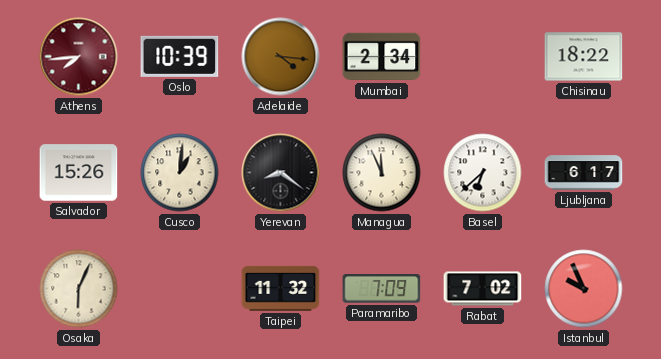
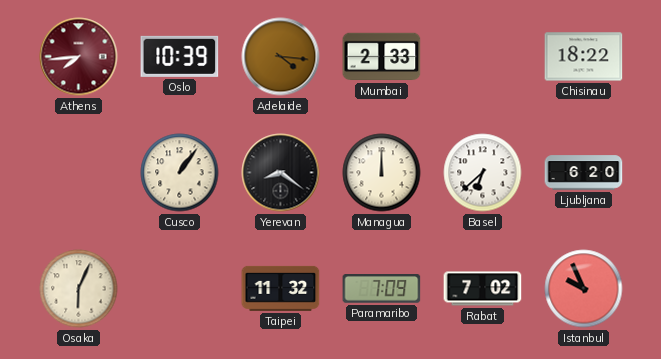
Mumbai: 2:34 -> 2:33
Salvador: 15:26 -> none
Cusco: 1:01 -> 1:06
Managua: 11:56 -> 12:00
Ljubljana: 6:17 -> 6:20
